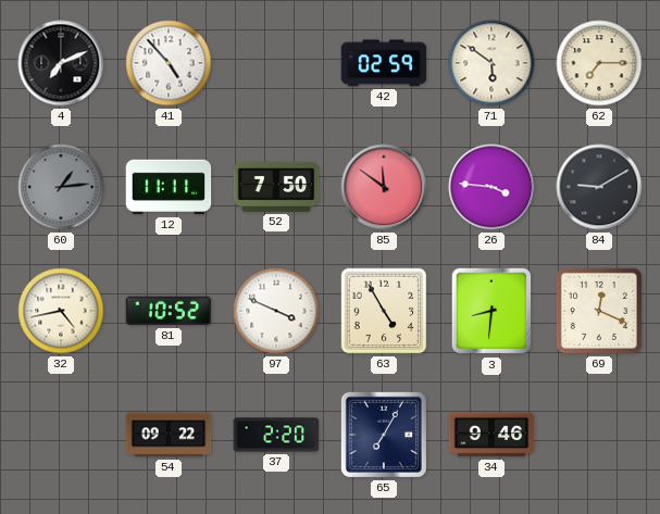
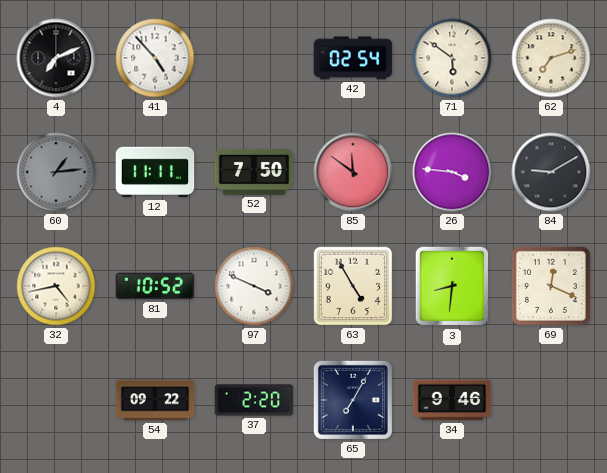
42: 02:59 -> 02:54
62: 7:15 -> 7:12
